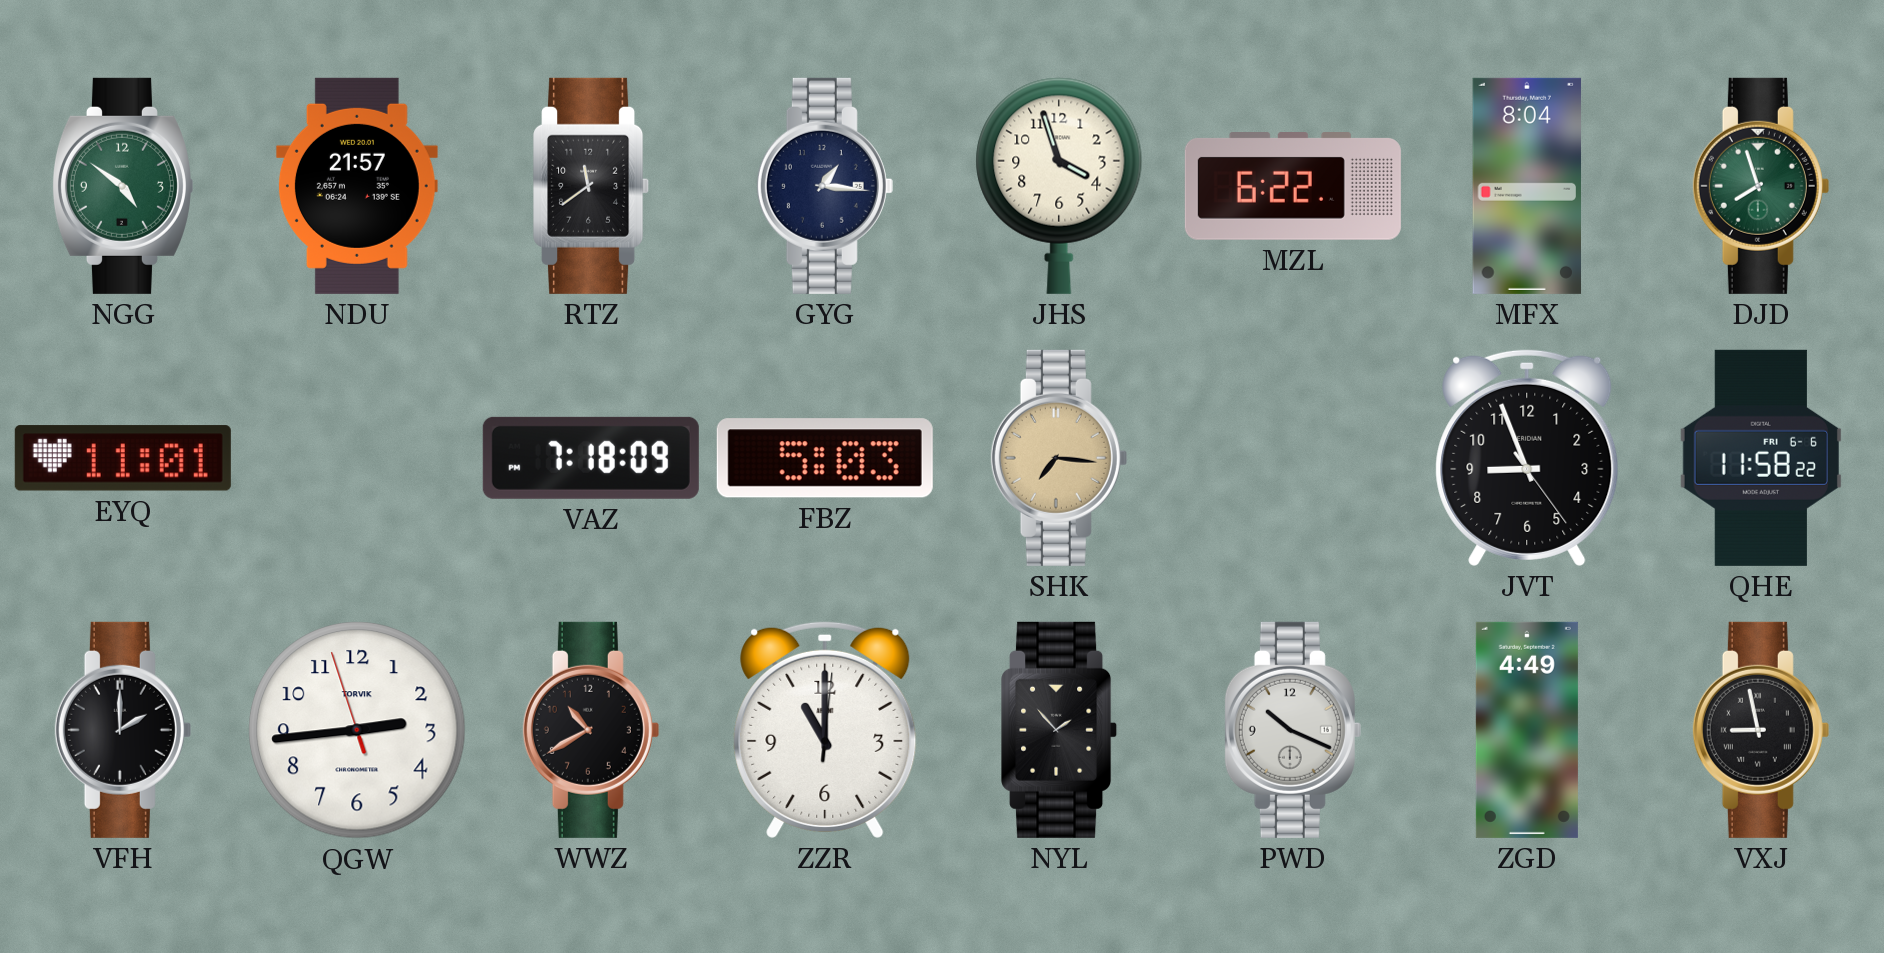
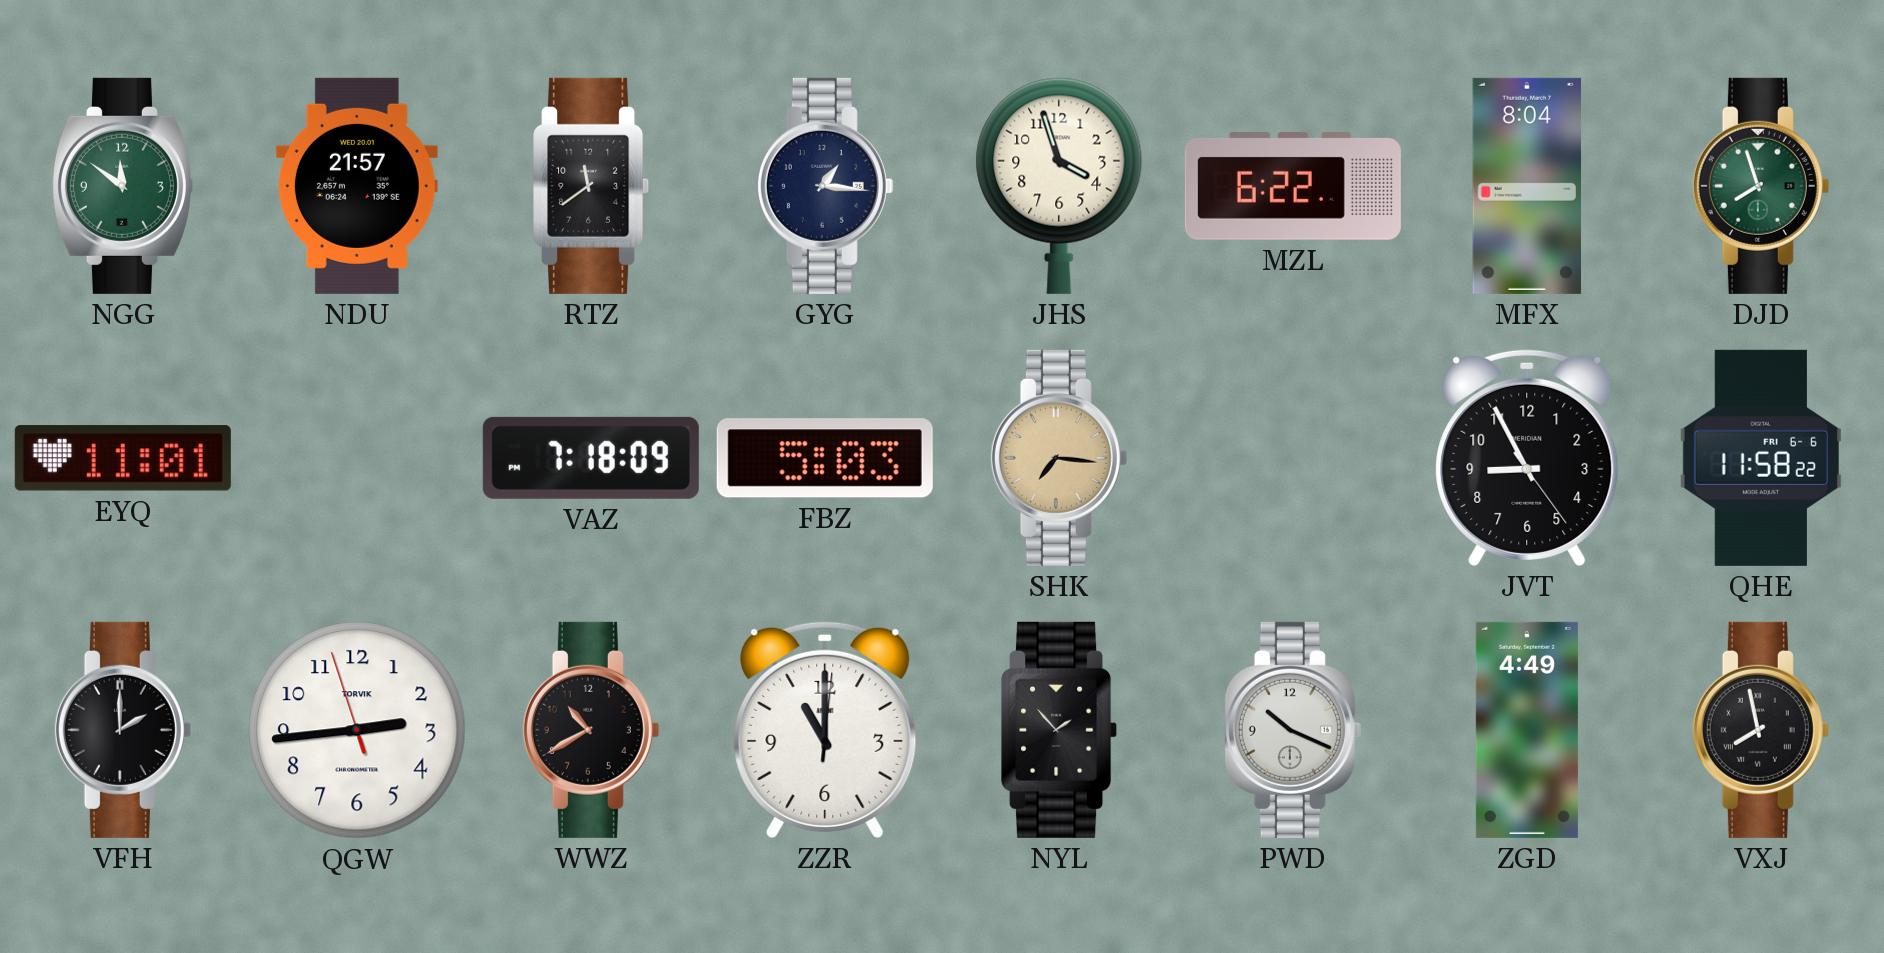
NGG: 4:51 -> 11:51
JVT: 8:56 -> 8:55
VXJ: 8:58 -> 7:58
